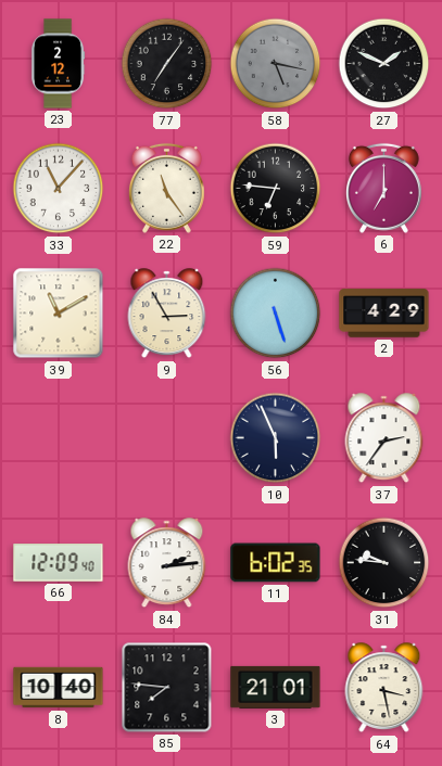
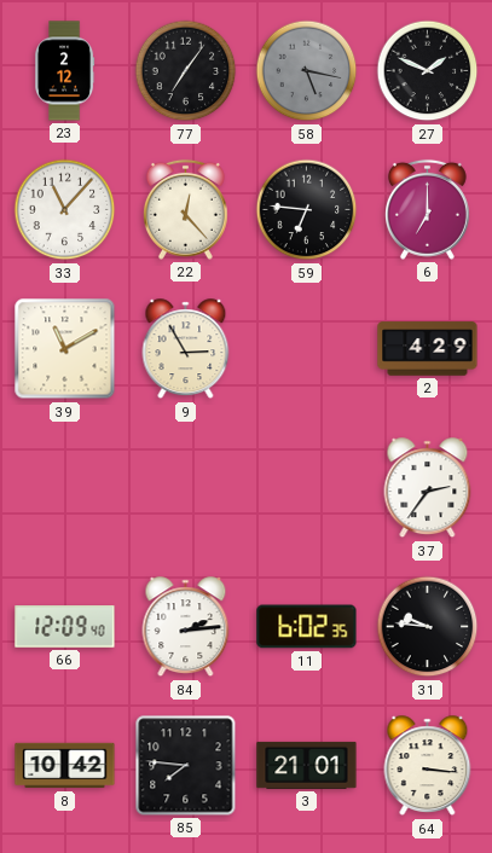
22: 11:24 -> 12:23
56: 5:27 -> none
10: 5:56 -> none
8: 10:40 -> 10:42
64: 3:28 -> 3:16
